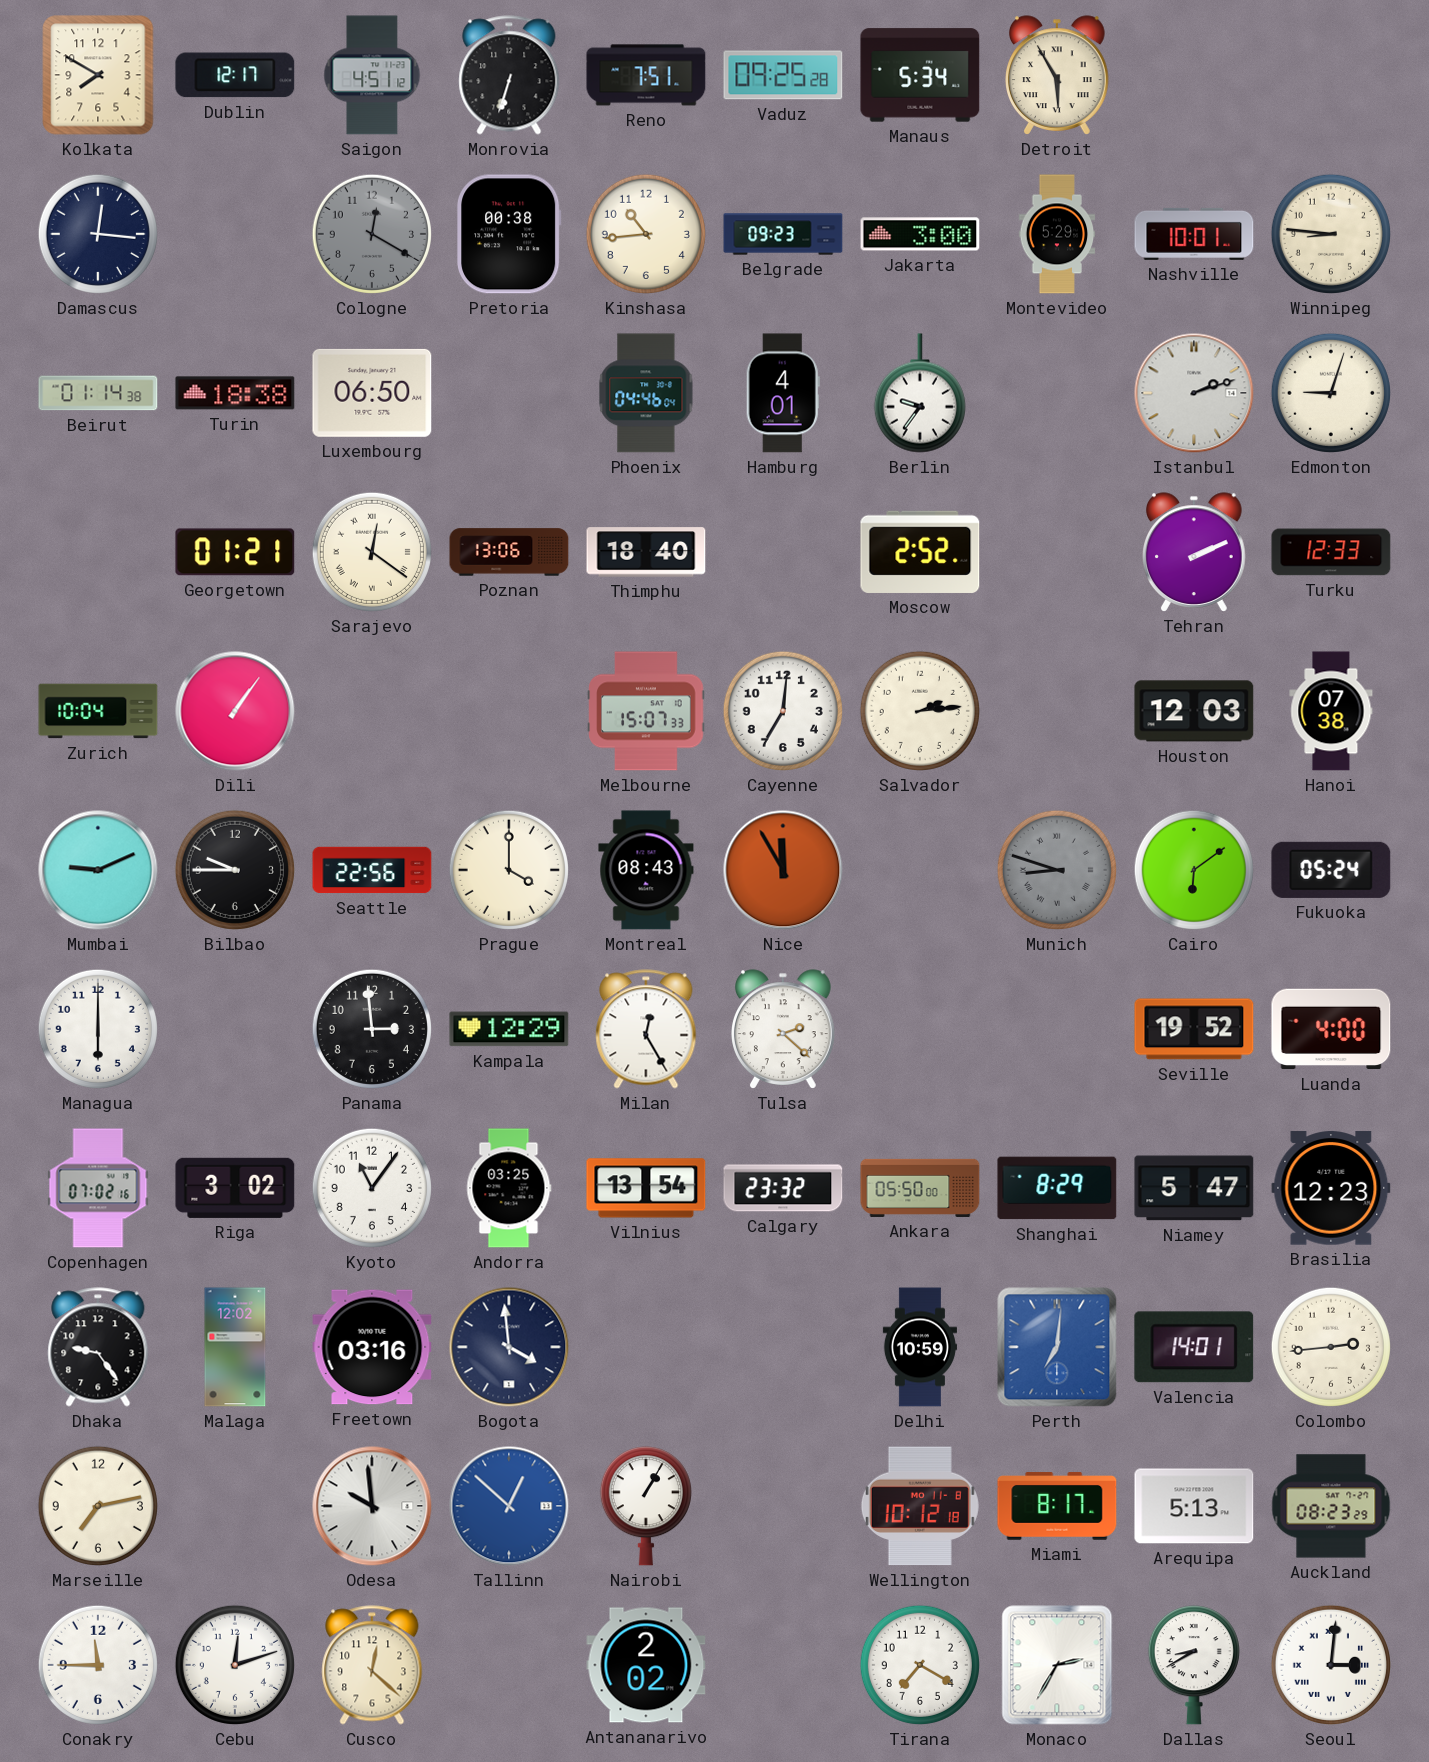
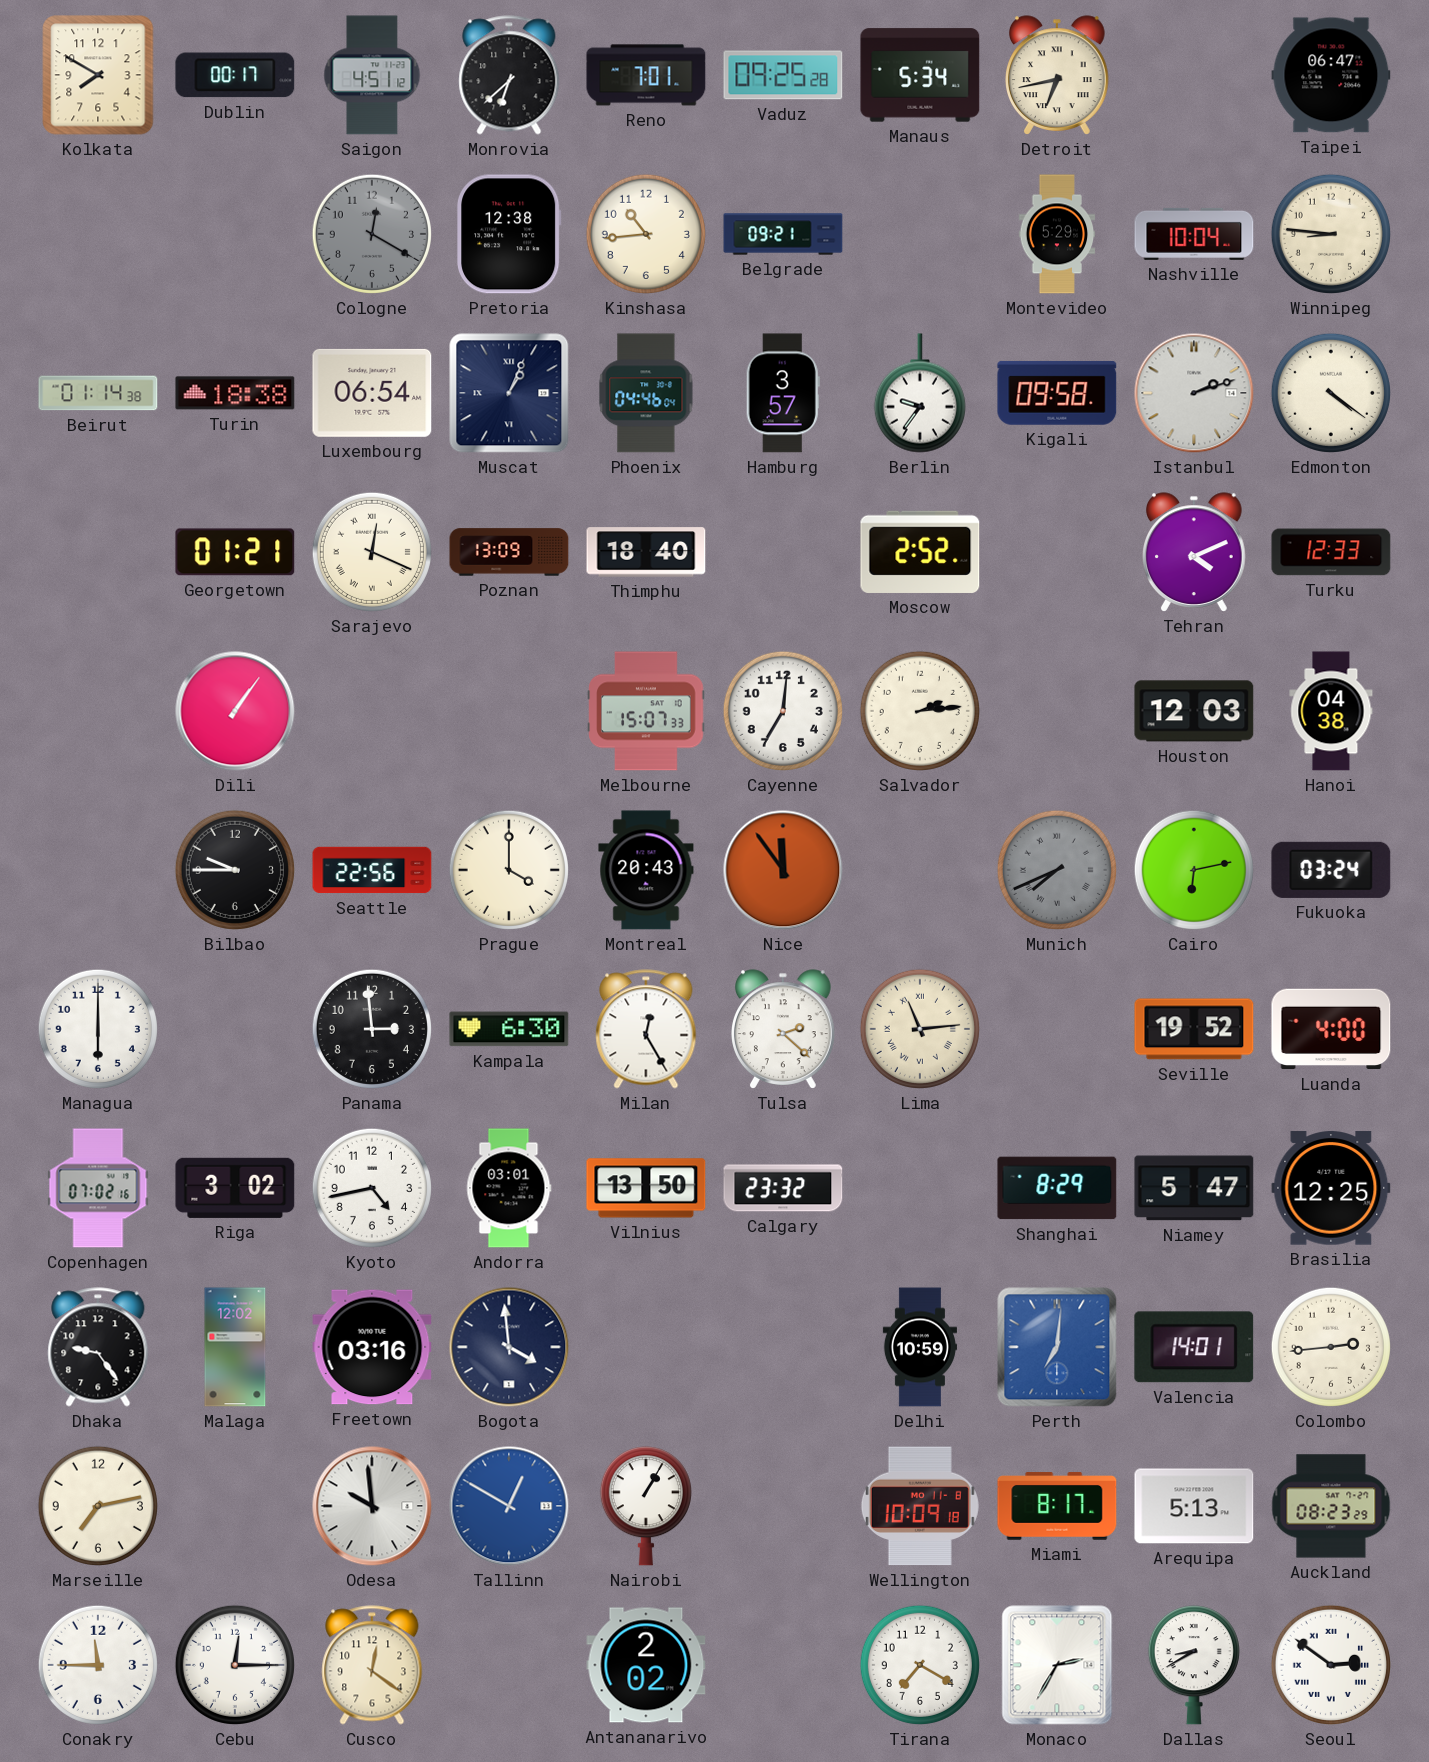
Dublin: 12:17 -> 00:17
Monrovia: 6:33 -> 6:38
Reno: 7:51 -> 7:01
Detroit: 5:55 -> 6:43
Taipei: none -> 06:47
Damascus: 12:16 -> none
Pretoria: 00:38 -> 12:38
Belgrade: 09:23 -> 09:21
Jakarta: 3:00 -> none
Nashville: 10:01 -> 10:04
Luxembourg: 06:50 -> 06:54
Muscat: none -> 1:04
Hamburg: 4:01 -> 3:57
Kigali: none -> 09:58
Edmonton: 9:03 -> 4:21
Sarajevo: 12:21 -> 12:19
Poznan: 13:06 -> 13:09
Tehran: 2:11 -> 4:11
Zurich: 10:04 -> none
Hanoi: 07:38 -> 04:38
Mumbai: 9:11 -> none
Montreal: 08:43 -> 20:43
Nice: 11:55 -> 11:54
Munich: 8:48 -> 7:41
Cairo: 6:09 -> 6:13
Fukuoka: 05:24 -> 03:24
Kampala: 12:29 -> 6:30
Lima: none -> 11:14
Kyoto: 11:06 -> 4:43
Andorra: 03:25 -> 03:01
Vilnius: 13:54 -> 13:50
Ankara: 05:50 -> none
Brasilia: 12:23 -> 12:25
Tallinn: 12:52 -> 12:50
Wellington: 10:12 -> 10:09
Cebu: 12:12 -> 12:15
Cusco: 12:22 -> 12:21
Seoul: 3:01 -> 2:51
